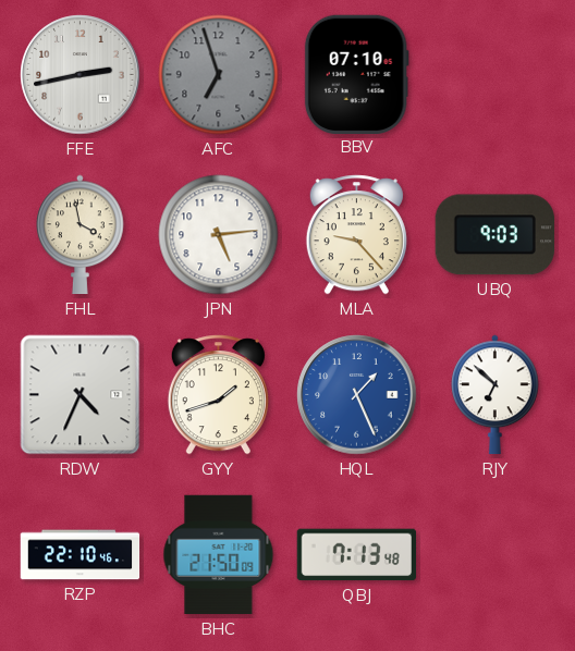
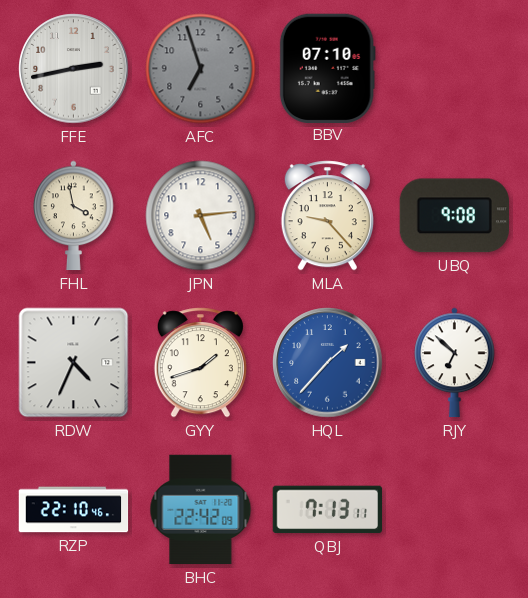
UBQ: 9:03 -> 9:08
HQL: 1:26 -> 1:37
BHC: 21:50 -> 22:42
QBJ: 7:13:48 -> 7:13:11
